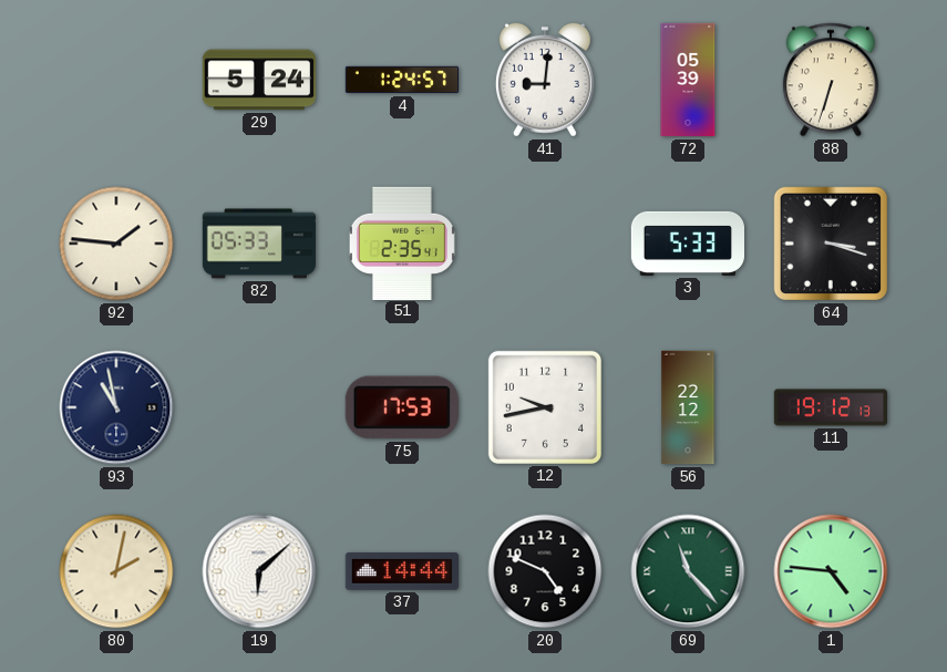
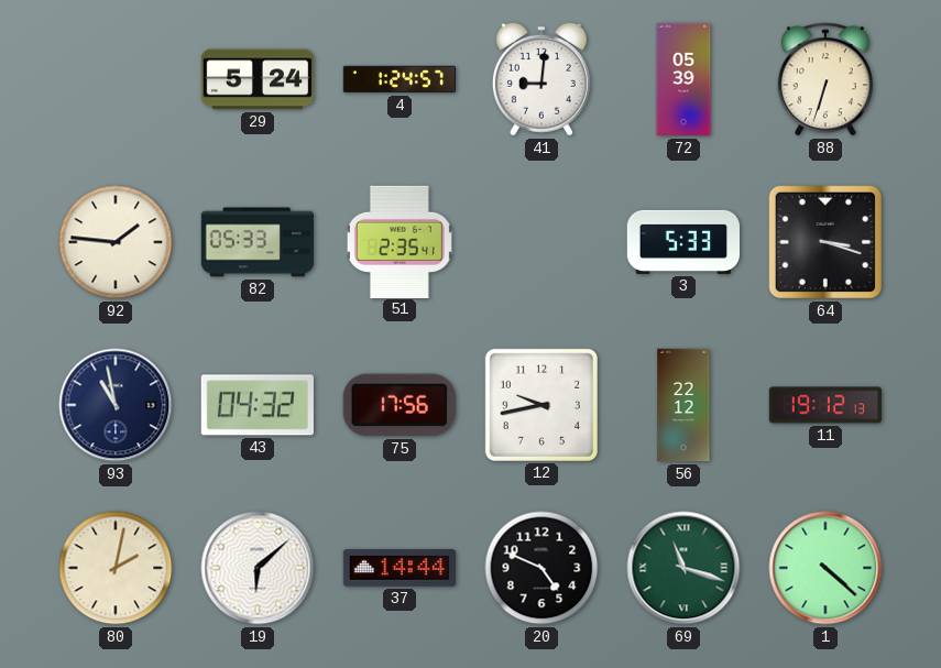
43: none -> 04:32
75: 17:53 -> 17:56
69: 11:23 -> 11:18
1: 4:46 -> 4:22
